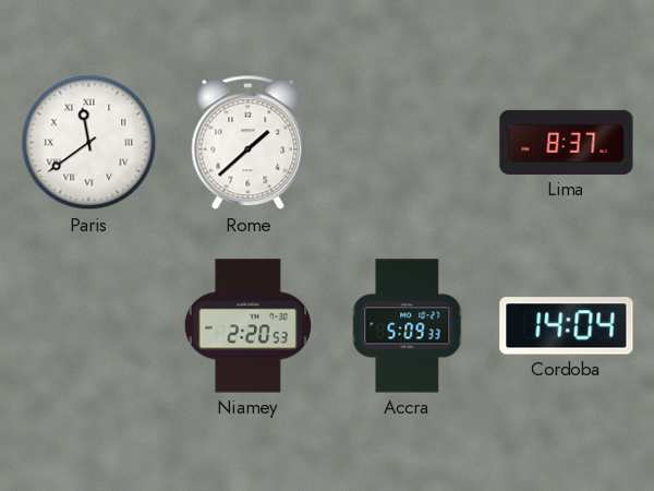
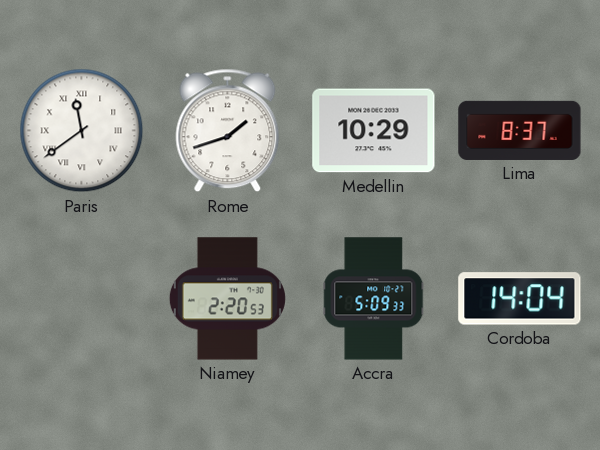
Rome: 1:38 -> 1:42
Medellin: none -> 10:29
